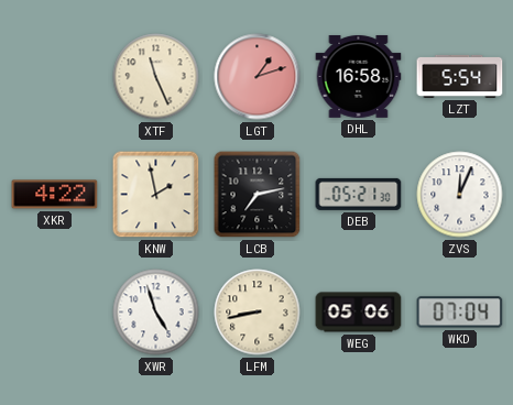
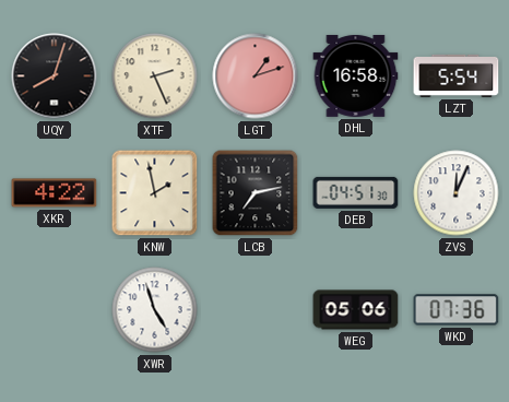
UQY: none -> 8:03
XTF: 11:26 -> 2:26
DEB: 05:21 -> 04:51
LFM: 8:43 -> none
WKD: 07:04 -> 07:36
